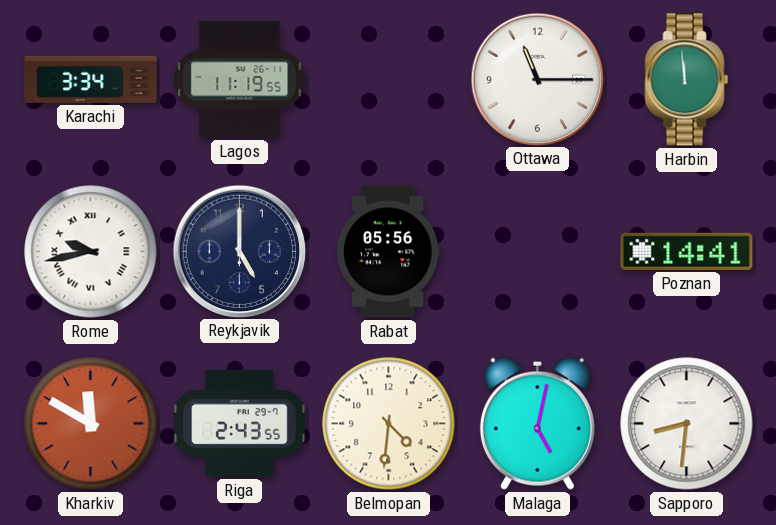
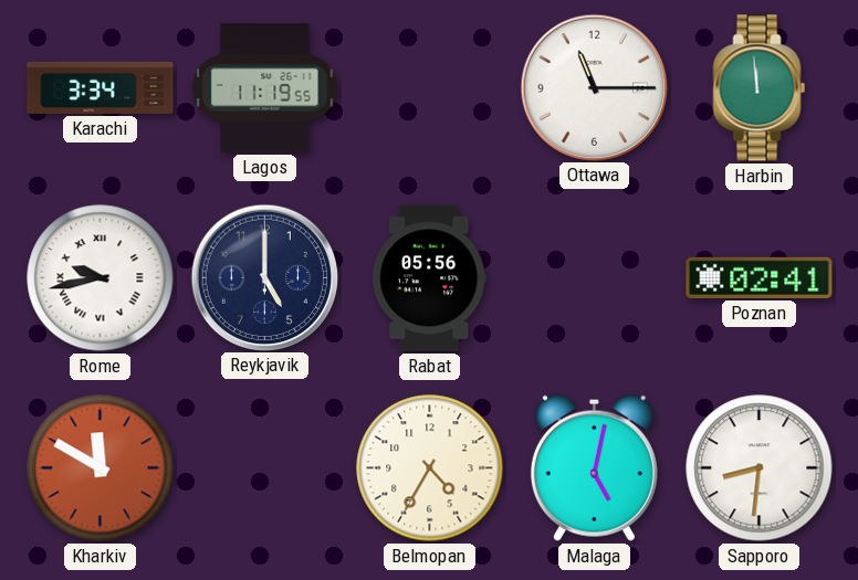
Poznan: 14:41 -> 02:41
Riga: 2:43 -> none
Belmopan: 4:31 -> 4:35
